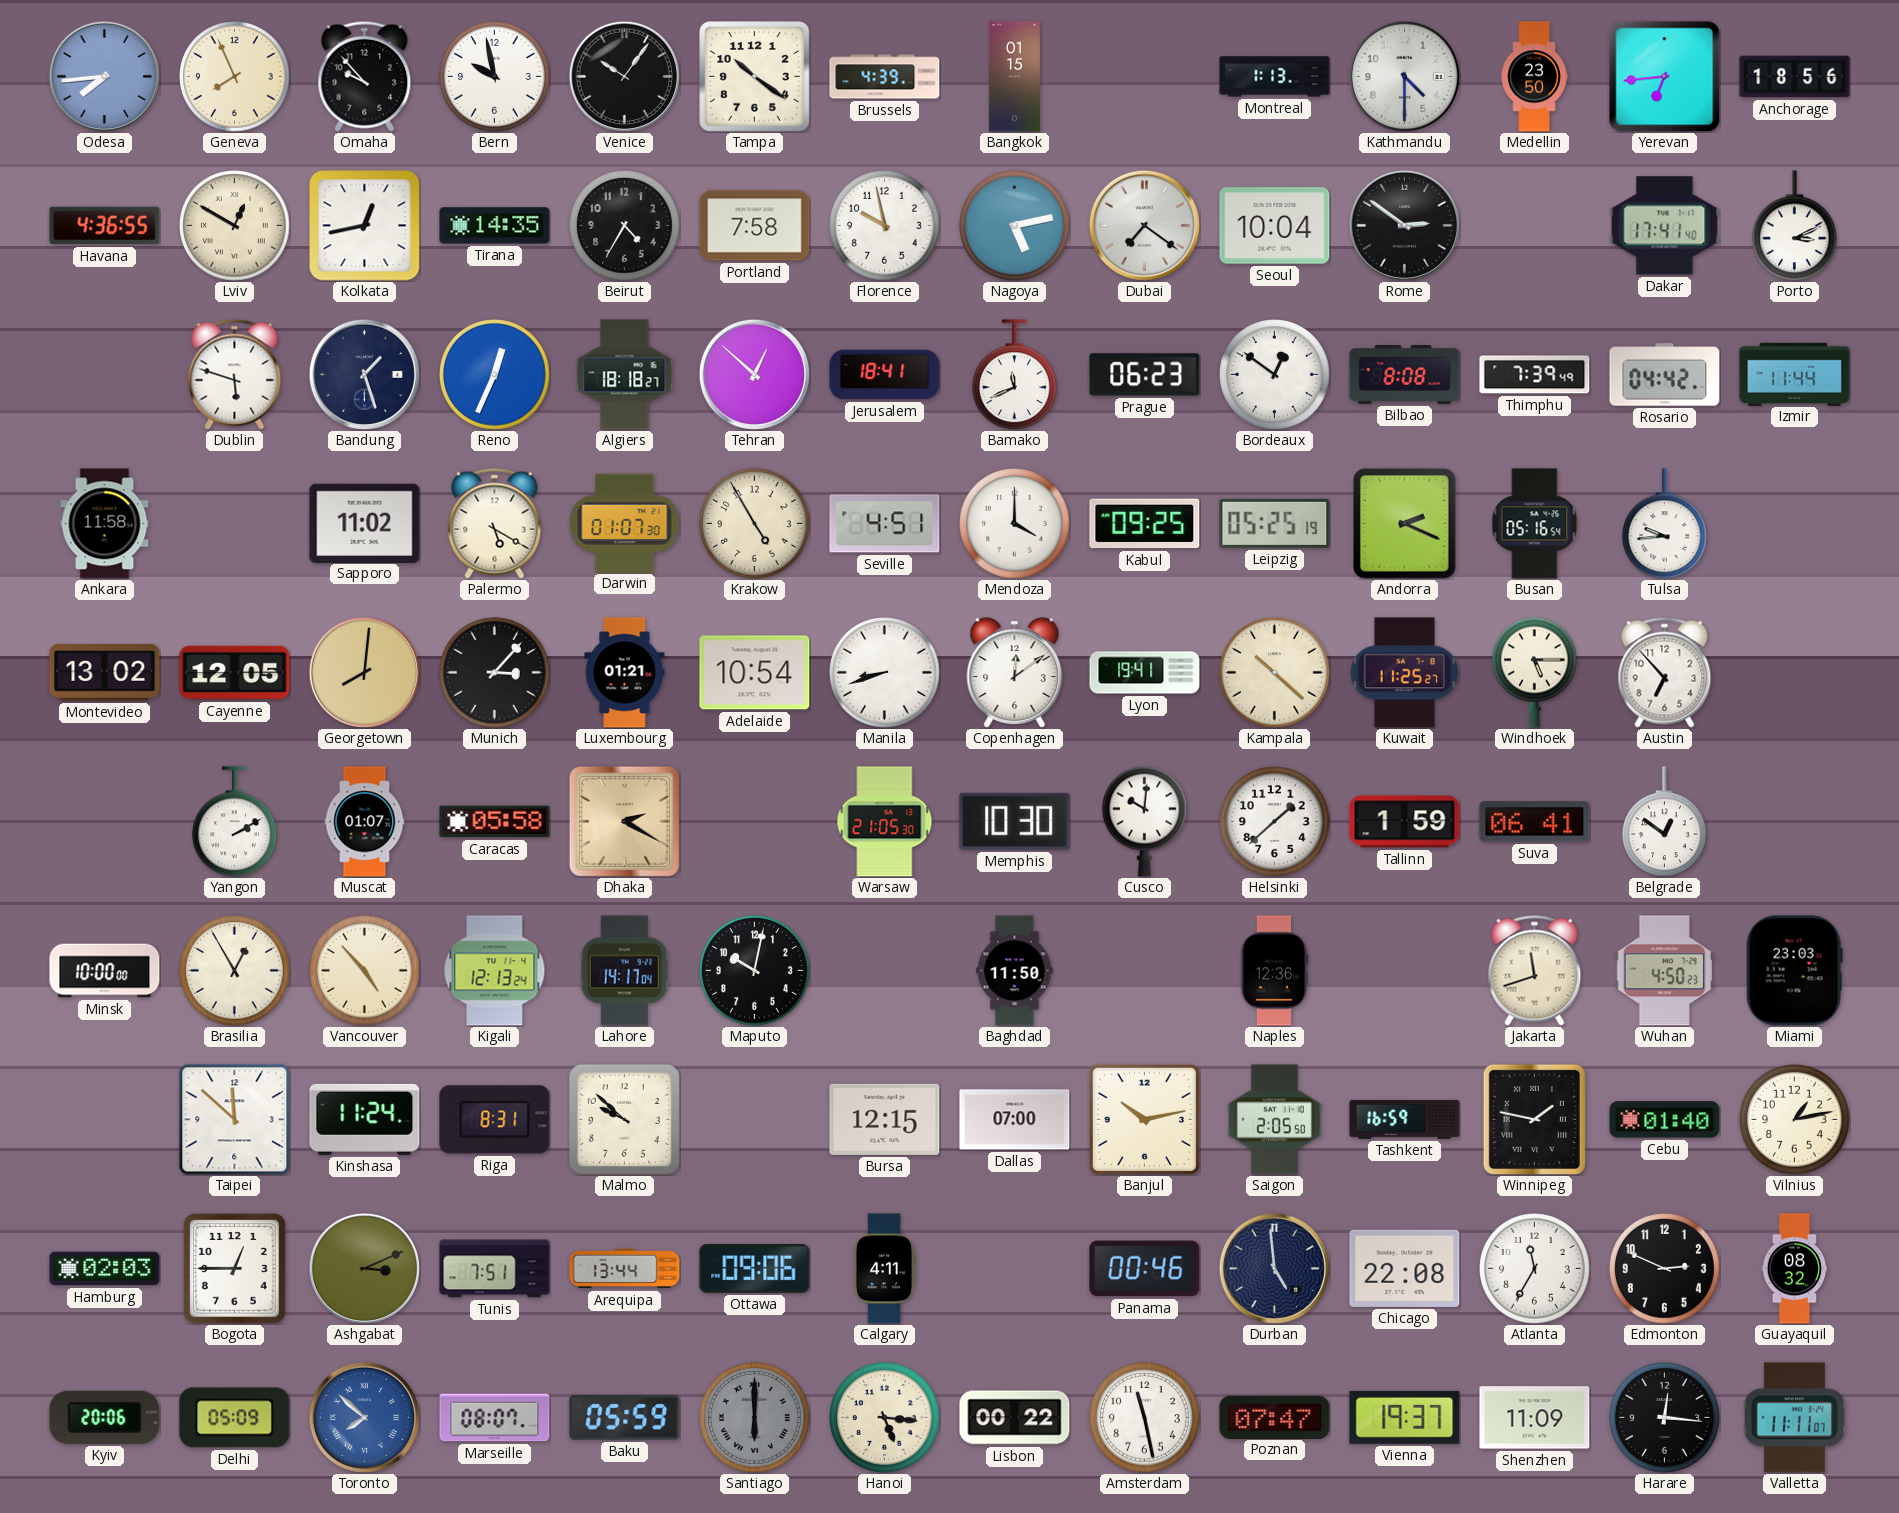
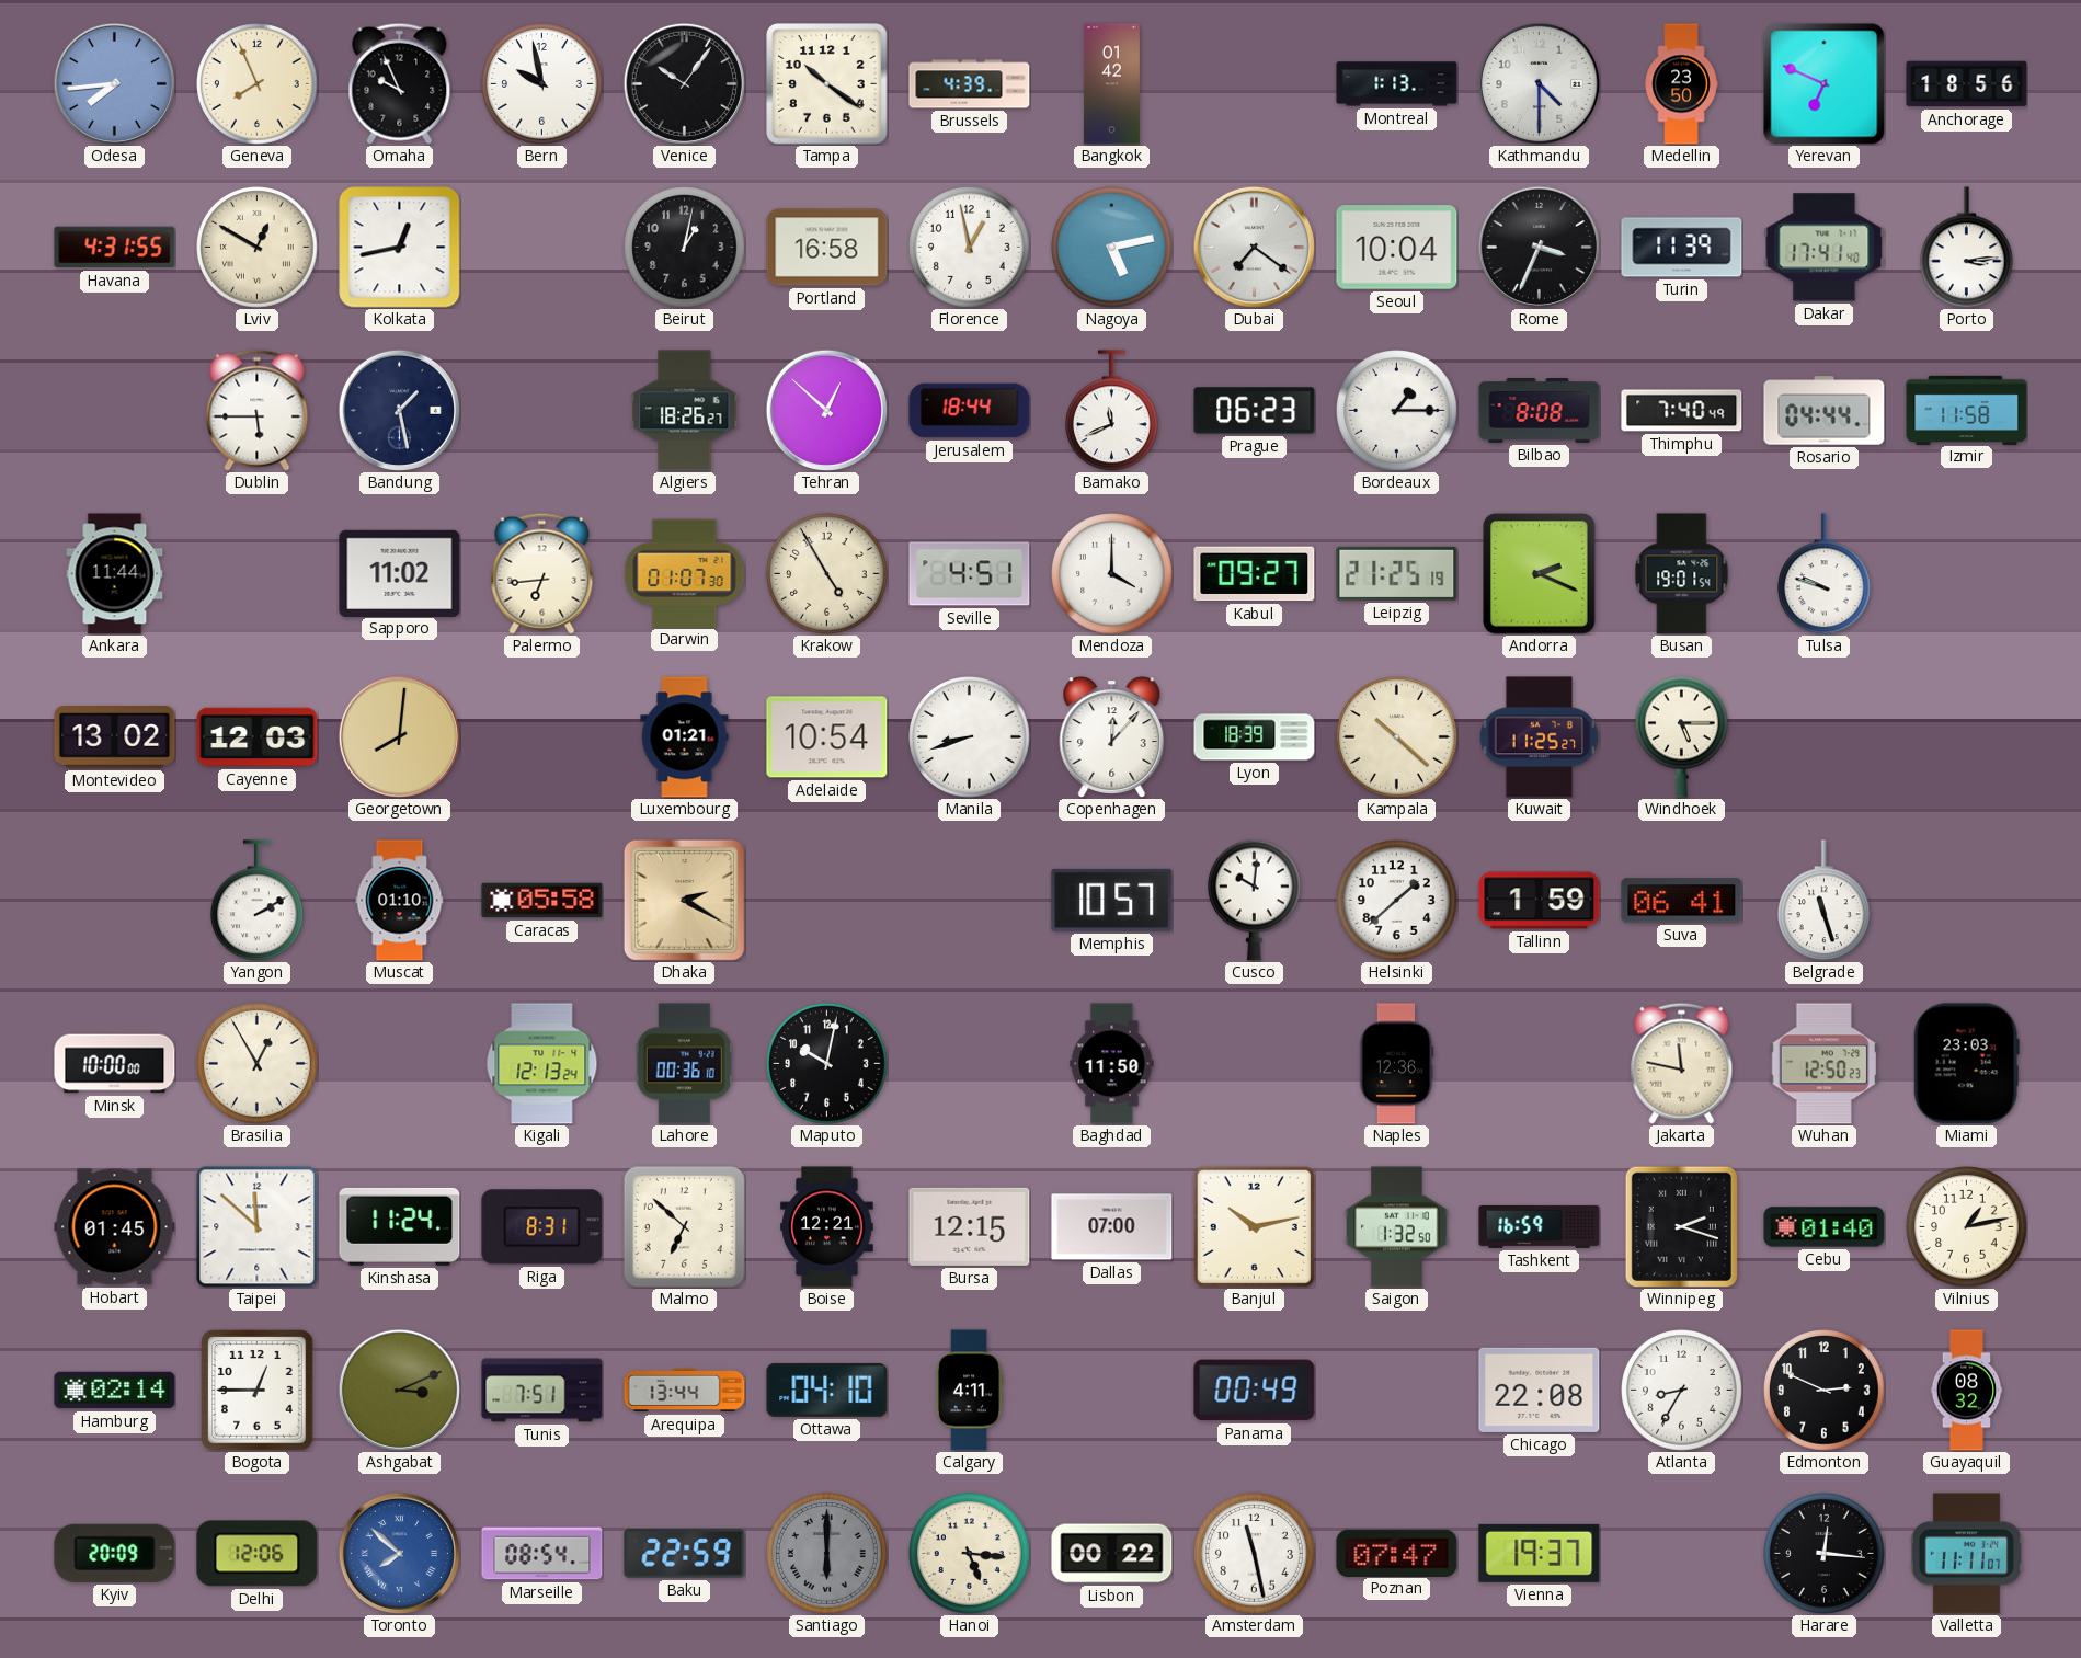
Omaha: 9:53 -> 9:56
Bangkok: 01:15 -> 01:42
Yerevan: 6:44 -> 6:49
Havana: 4:36 -> 4:31
Tirana: 14:35 -> none
Beirut: 4:35 -> 1:02
Portland: 7:58 -> 16:58
Florence: 9:58 -> 12:58
Rome: 2:51 -> 3:34
Turin: none -> 11:39
Porto: 3:11 -> 3:14
Dublin: 5:48 -> 5:45
Bandung: 1:27 -> 1:28
Reno: 12:34 -> none
Algiers: 18:18 -> 18:26
Jerusalem: 18:41 -> 18:44
Bordeaux: 12:51 -> 1:15
Thimphu: 7:39 -> 7:40
Rosario: 04:42 -> 04:44
Izmir: 11:44 -> 11:58
Ankara: 11:58 -> 11:44
Palermo: 5:20 -> 6:44
Kabul: 09:25 -> 09:27
Leipzig: 05:25 -> 21:25
Busan: 05:16 -> 19:01
Tulsa: 9:44 -> 9:48
Cayenne: 12:05 -> 12:03
Munich: 3:07 -> none
Copenhagen: 12:09 -> 12:07
Lyon: 19:41 -> 18:39
Austin: 6:53 -> none
Muscat: 01:07 -> 01:10
Warsaw: 21:05 -> none
Memphis: 10:30 -> 10:57
Belgrade: 12:51 -> 11:27
Vancouver: 4:53 -> none
Lahore: 14:17 -> 00:36
Jakarta: 11:42 -> 11:47
Wuhan: 4:50 -> 12:50
Hobart: none -> 01:45
Malmo: 9:52 -> 6:52
Boise: none -> 12:21
Saigon: 2:05 -> 1:32
Winnipeg: 1:47 -> 2:18
Hamburg: 02:03 -> 02:14
Ottawa: 09:06 -> 04:10
Panama: 00:46 -> 00:49
Durban: 4:59 -> none
Atlanta: 11:35 -> 8:35
Kyiv: 20:06 -> 20:09
Delhi: 05:09 -> 12:06
Marseille: 08:07 -> 08:54
Baku: 05:59 -> 22:59
Shenzhen: 11:09 -> none
